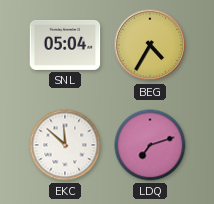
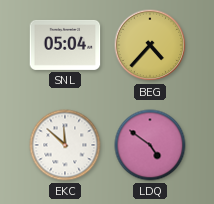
BEG: 4:35 -> 4:37
LDQ: 7:12 -> 4:51
